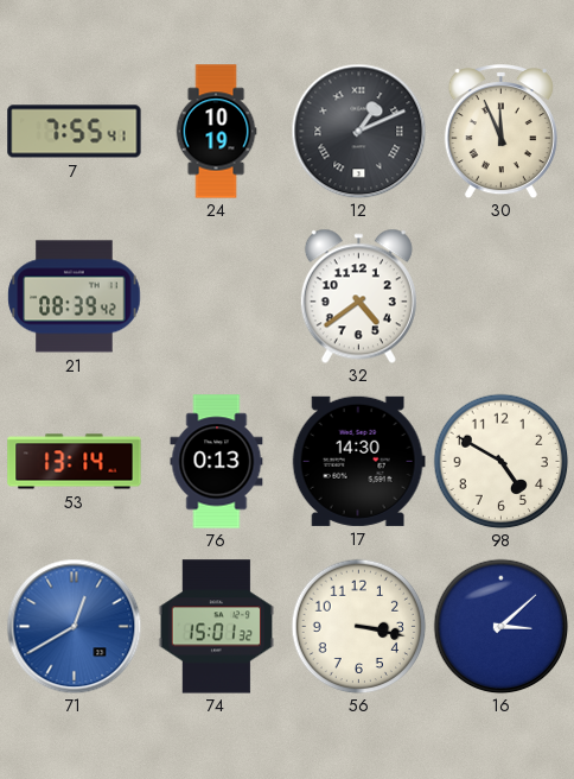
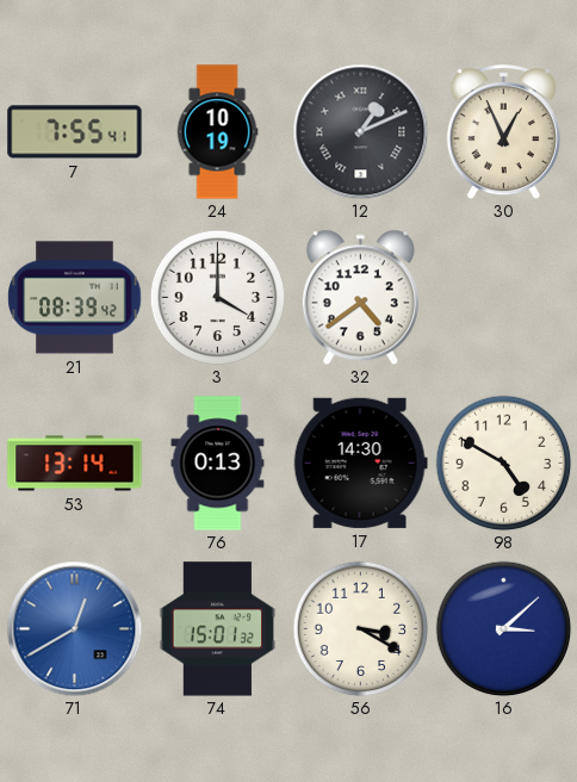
30: 11:56 -> 12:56
3: none -> 4:00
56: 3:17 -> 3:20
